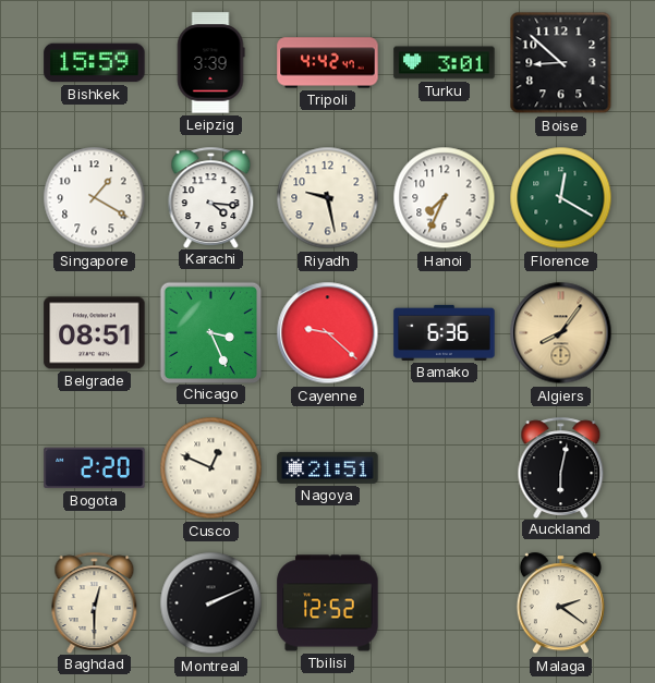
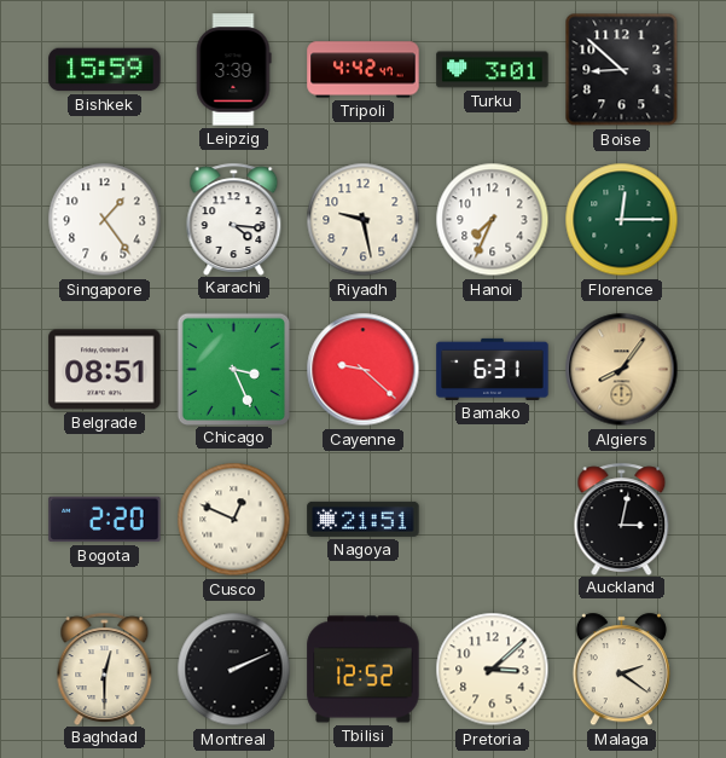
Singapore: 1:20 -> 1:24
Florence: 12:20 -> 12:15
Bamako: 6:36 -> 6:31
Auckland: 6:02 -> 3:02
Pretoria: none -> 3:08
